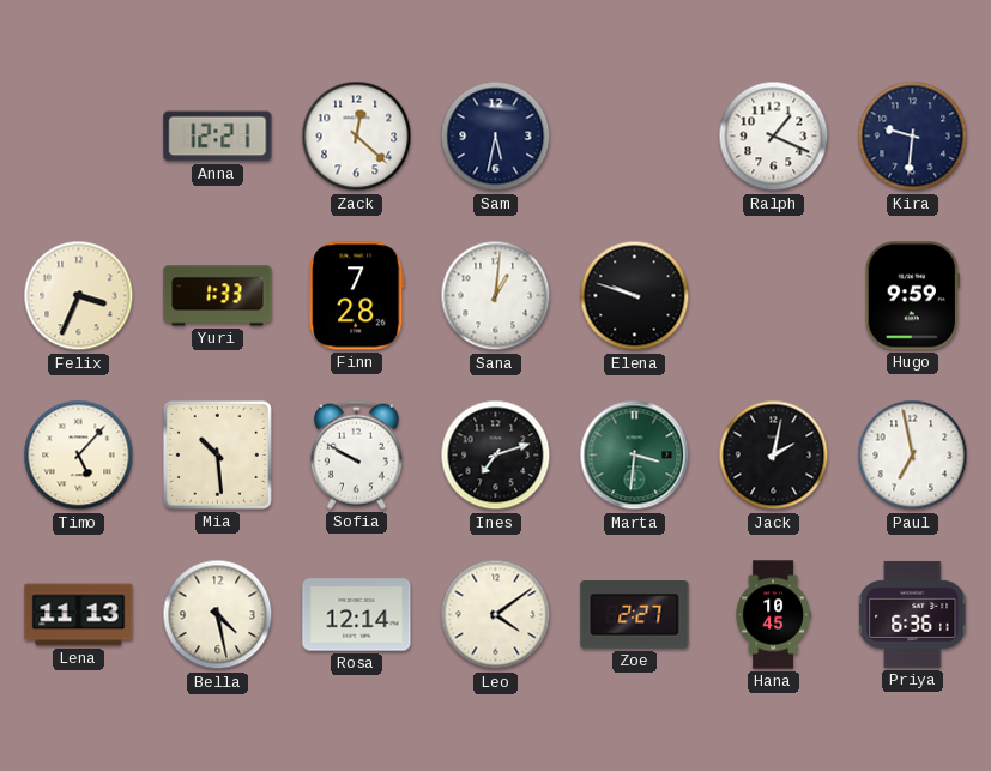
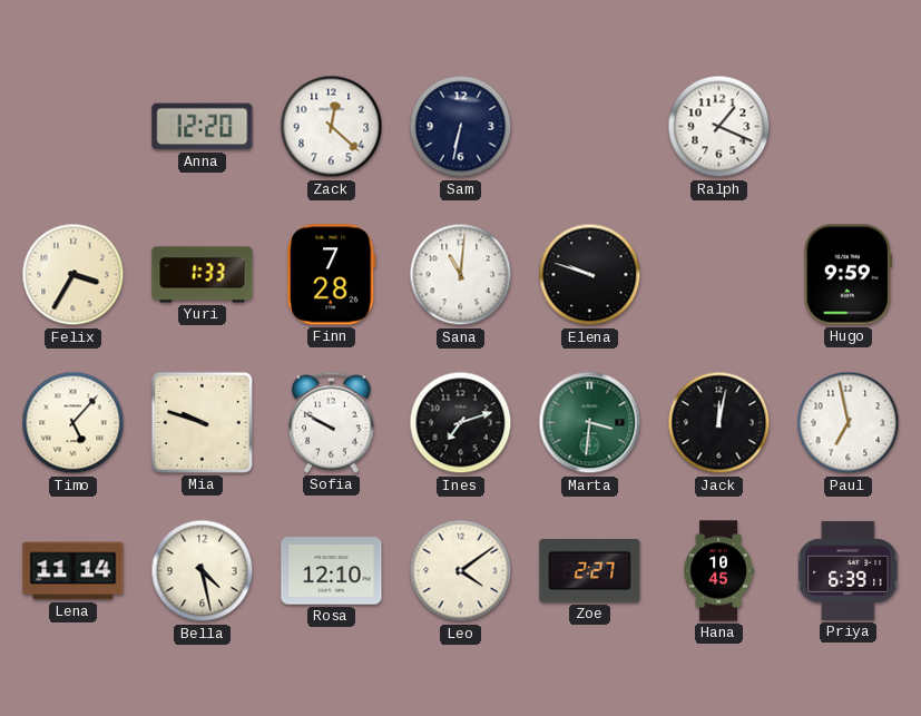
Anna: 12:21 -> 12:20
Sam: 5:32 -> 6:32
Kira: 9:31 -> none
Felix: 3:34 -> 3:35
Sana: 1:01 -> 11:01
Mia: 10:29 -> 9:48
Jack: 2:02 -> 12:02
Lena: 11:13 -> 11:14
Rosa: 12:14 -> 12:10
Priya: 6:36 -> 6:39
